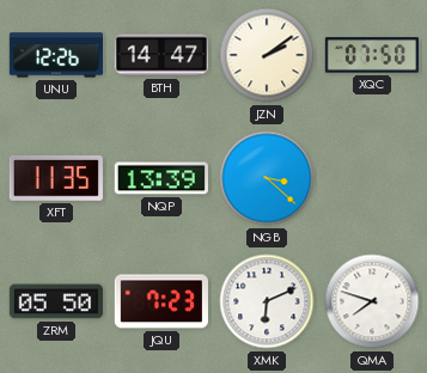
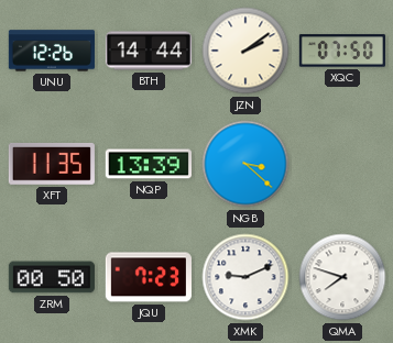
BTH: 14:47 -> 14:44
ZRM: 05:50 -> 00:50
XMK: 6:11 -> 9:11
